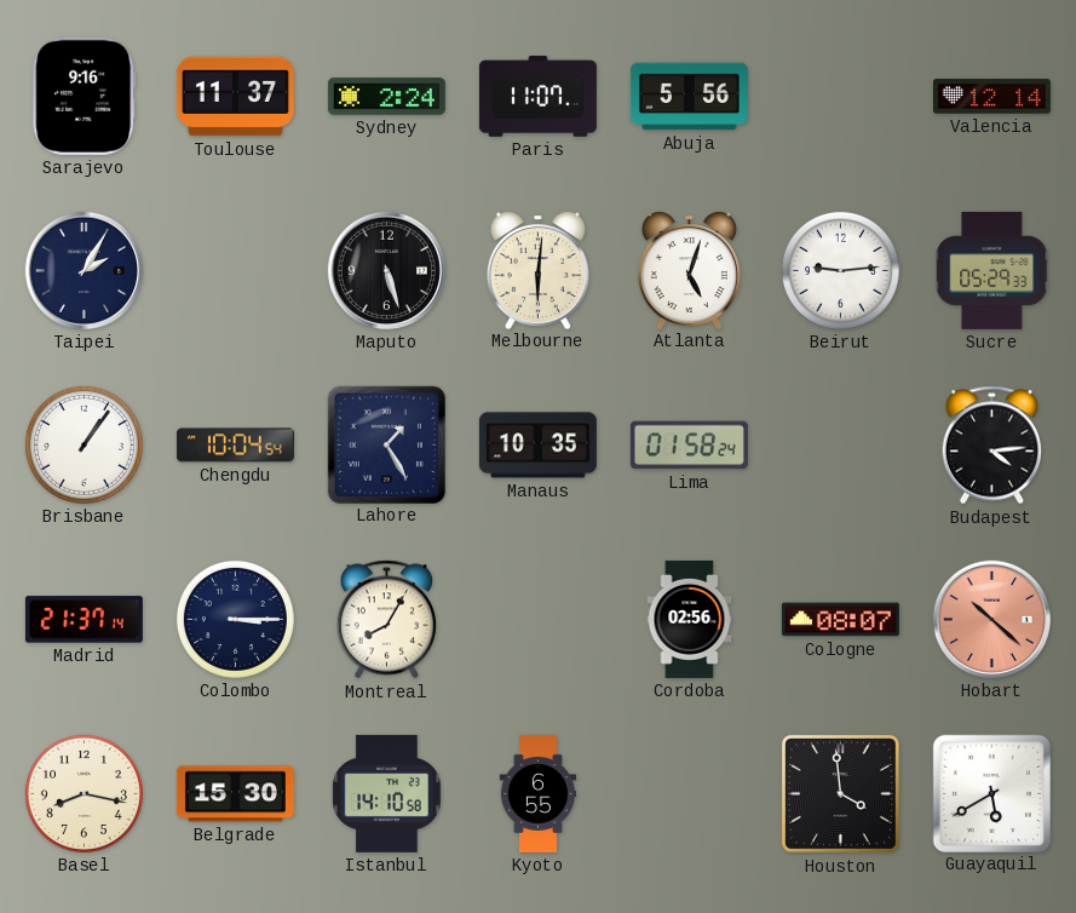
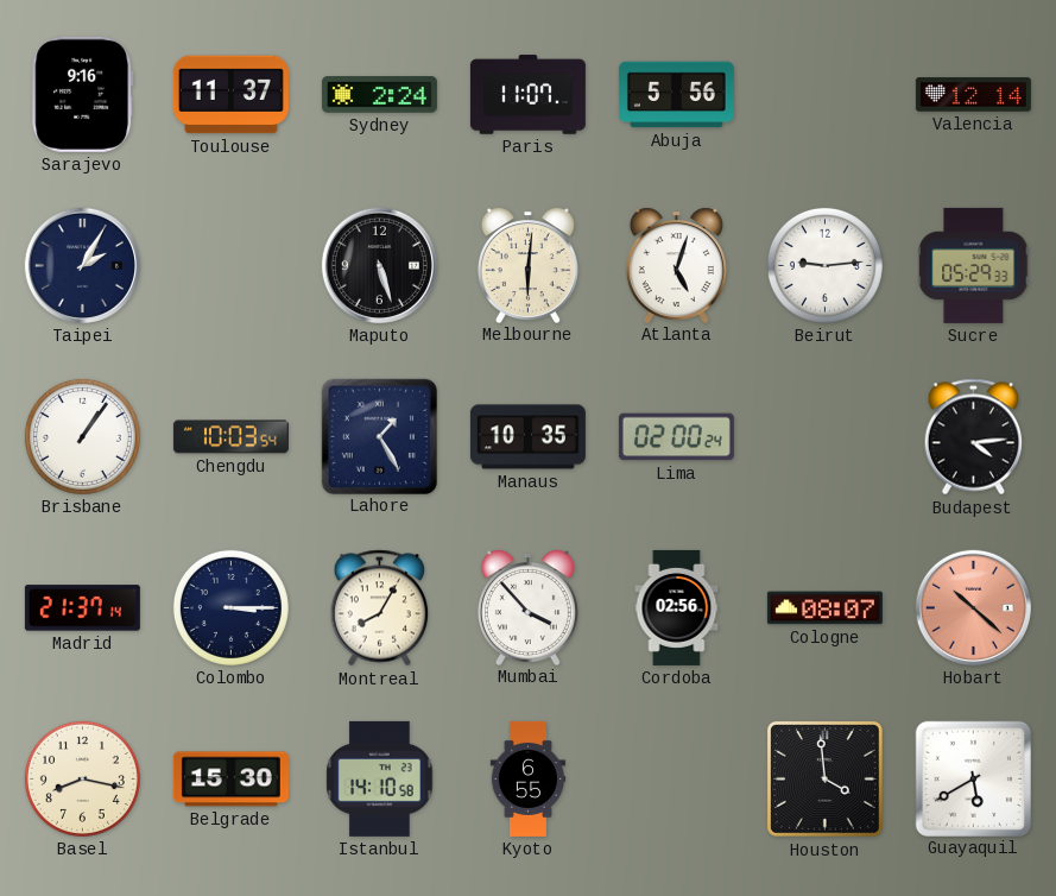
Chengdu: 10:04 -> 10:03
Lima: 01:58 -> 02:00
Mumbai: none -> 3:53
